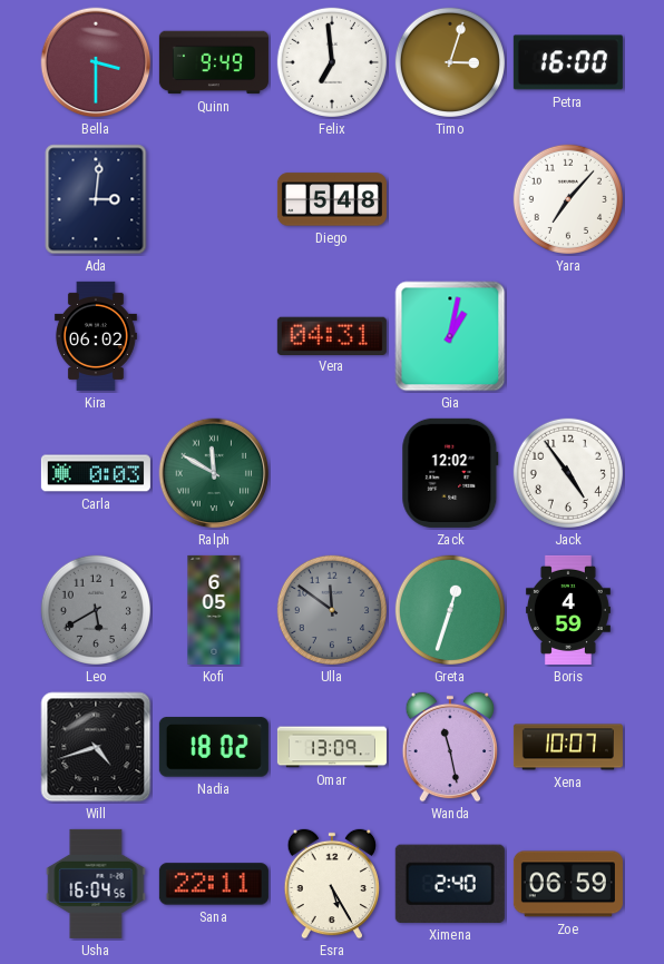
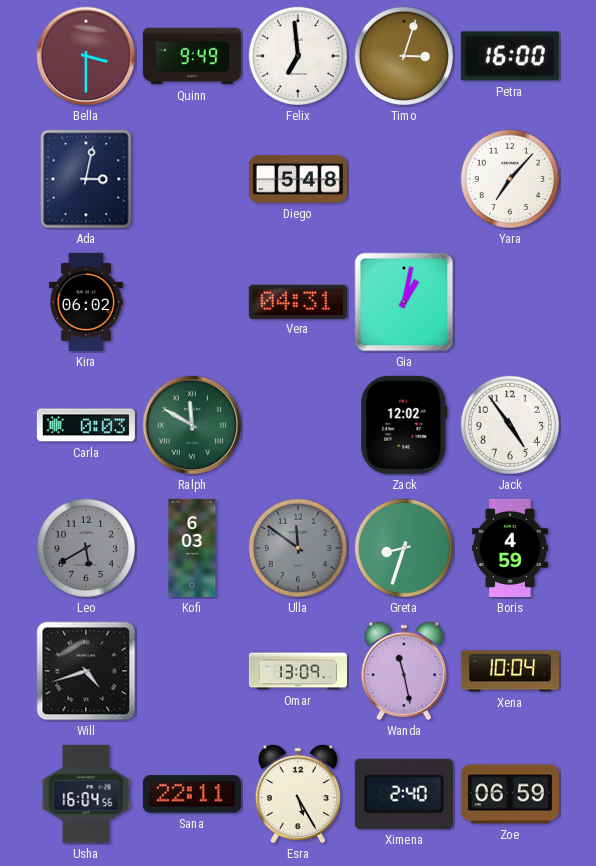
Ada: 3:01 -> 3:02
Kofi: 6:05 -> 6:03
Greta: 12:33 -> 8:33
Nadia: 18:02 -> none
Xena: 10:07 -> 10:04
